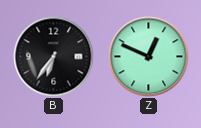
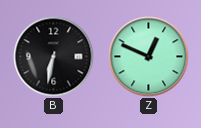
B: 6:36 -> 6:32
